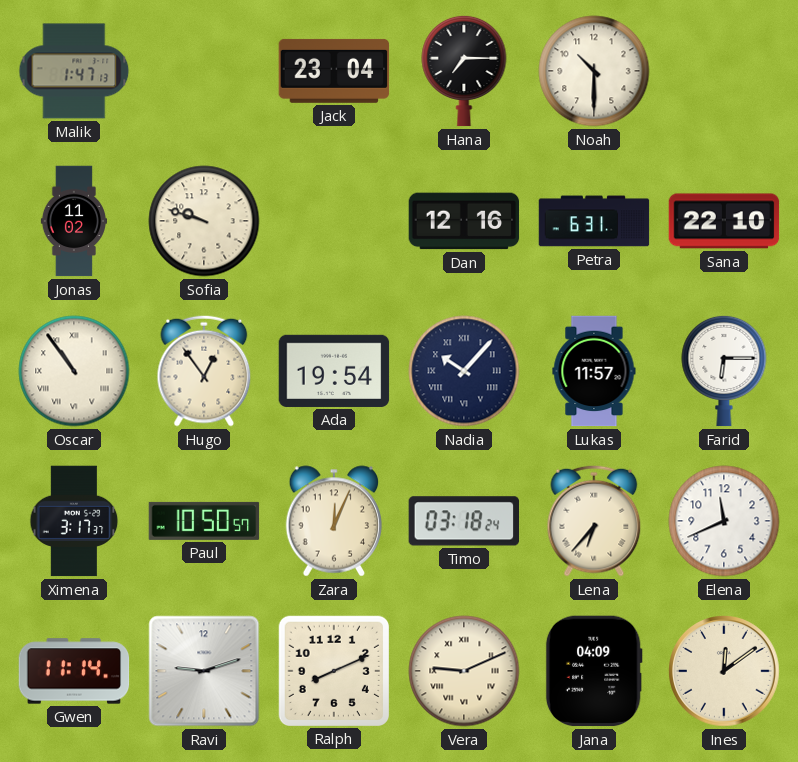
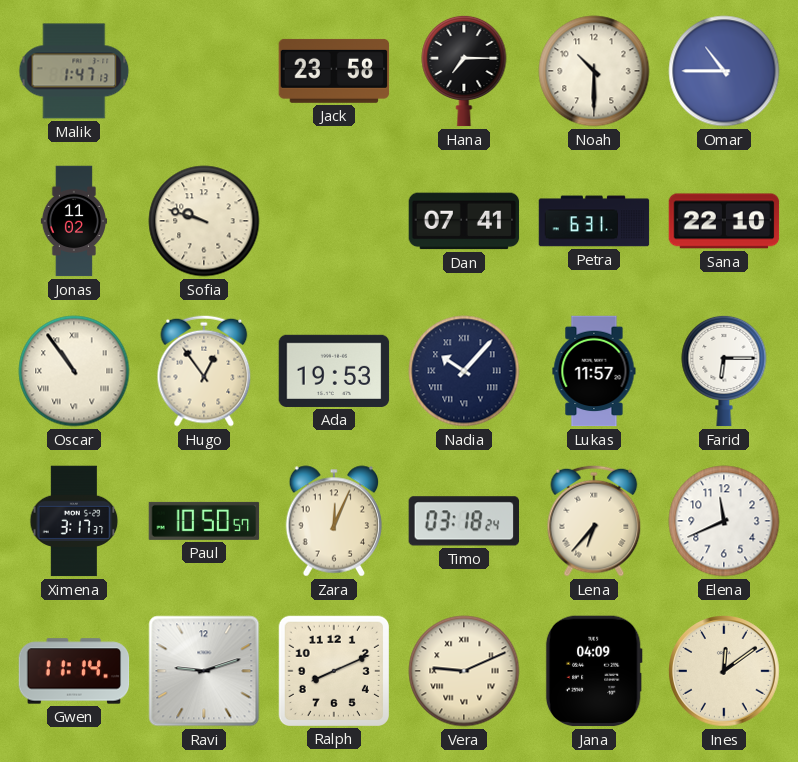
Jack: 23:04 -> 23:58
Omar: none -> 10:45
Dan: 12:16 -> 07:41
Ada: 19:54 -> 19:53
